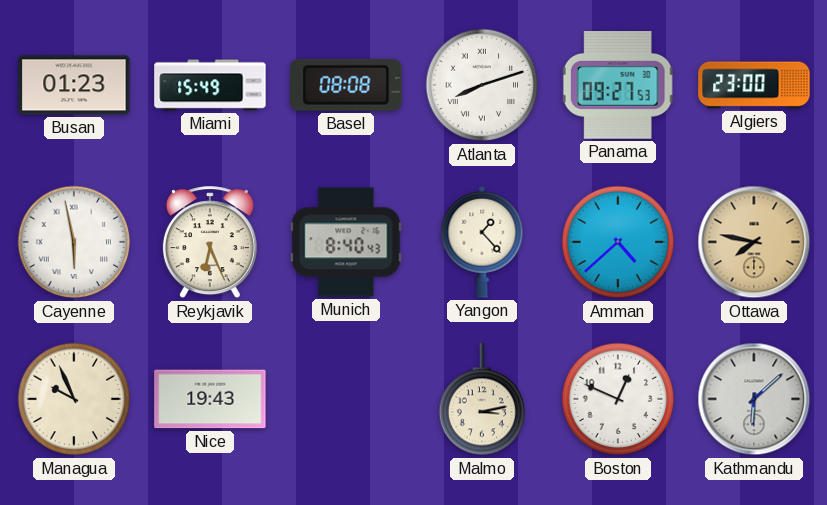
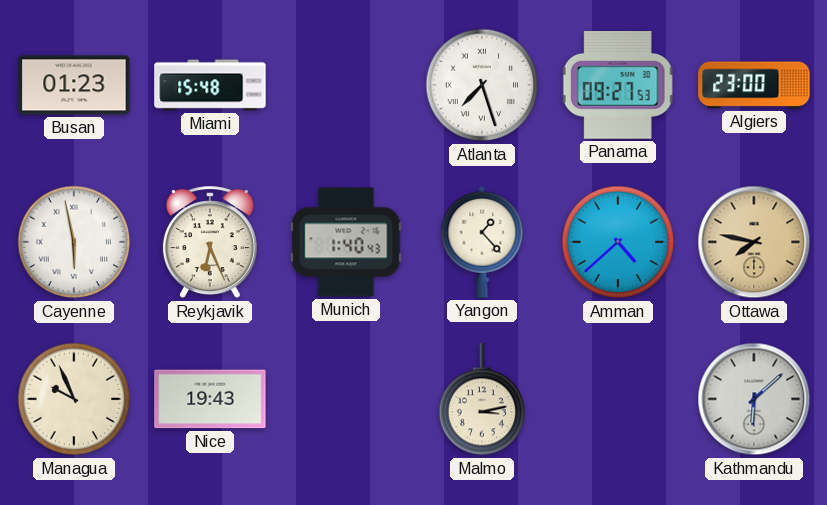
Miami: 15:49 -> 15:48
Basel: 08:08 -> none
Atlanta: 8:12 -> 7:27
Munich: 8:40 -> 1:40
Boston: 12:49 -> none
